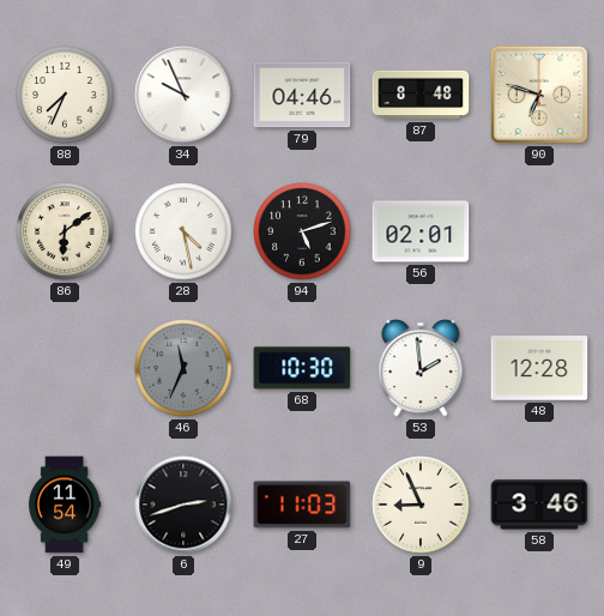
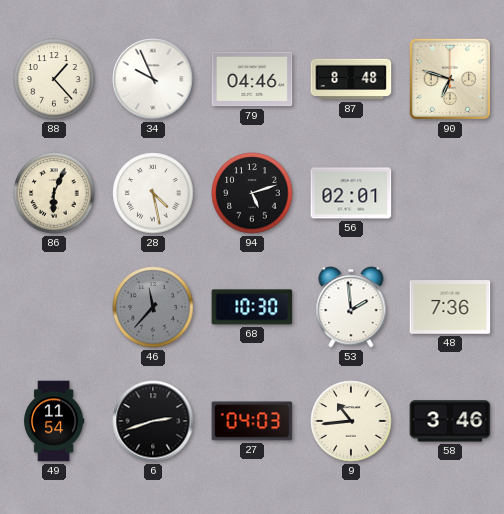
88: 7:34 -> 1:23
86: 6:09 -> 6:04
46: 11:34 -> 11:37
48: 12:28 -> 7:36
27: 11:03 -> 04:03
9: 8:56 -> 10:44
